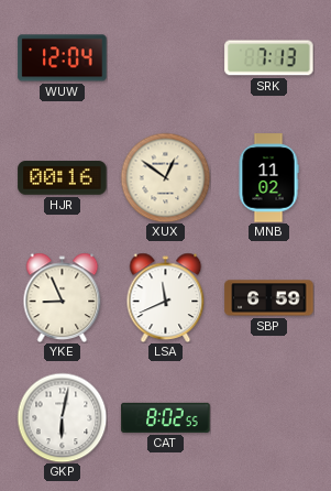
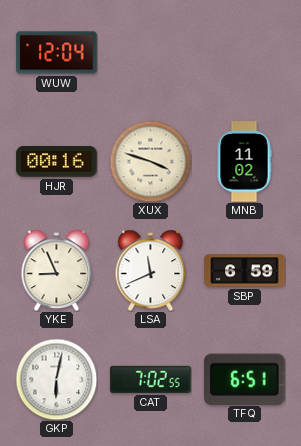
SRK: 7:13 -> none
XUX: 12:51 -> 3:48
CAT: 8:02 -> 7:02
TFQ: none -> 6:51
